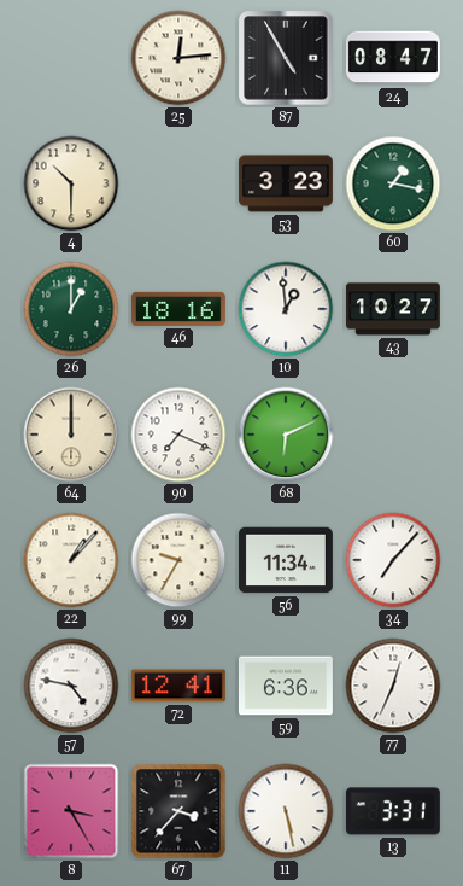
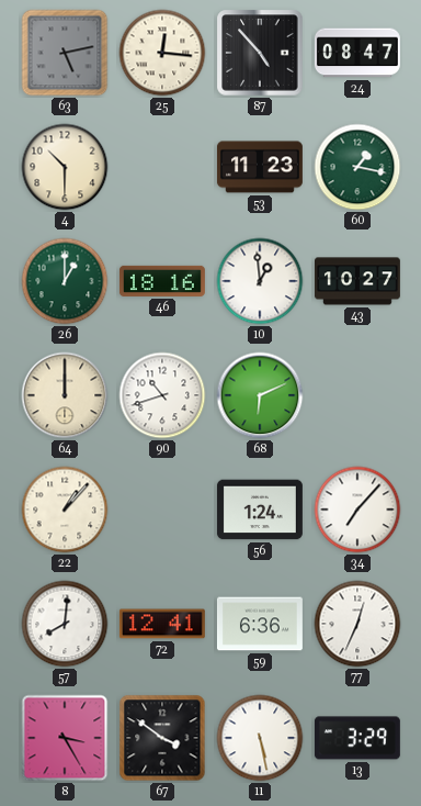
63: none -> 5:13
25: 12:14 -> 12:16
87: 4:55 -> 4:53
53: 3:23 -> 11:23
90: 7:19 -> 10:42
99: 9:35 -> none
56: 11:34 -> 1:24
57: 4:47 -> 8:01
67: 3:37 -> 3:51
13: 3:31 -> 3:29
